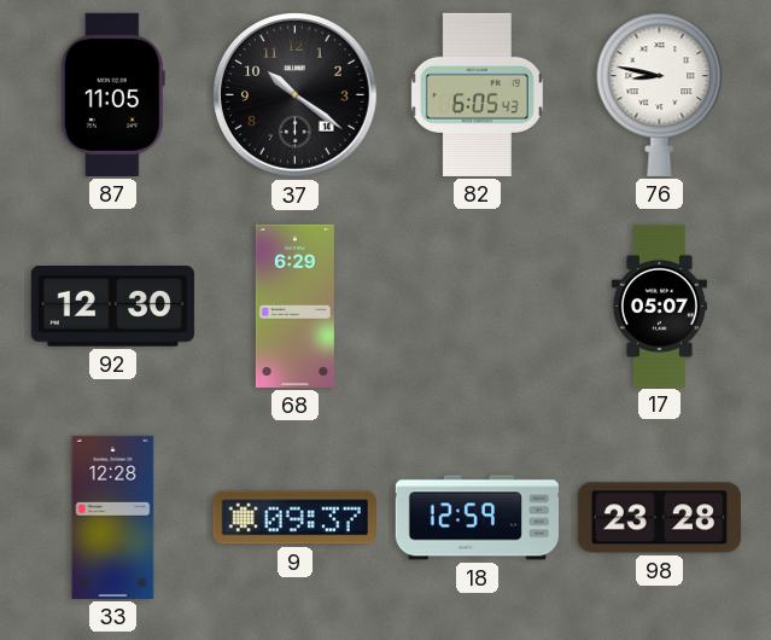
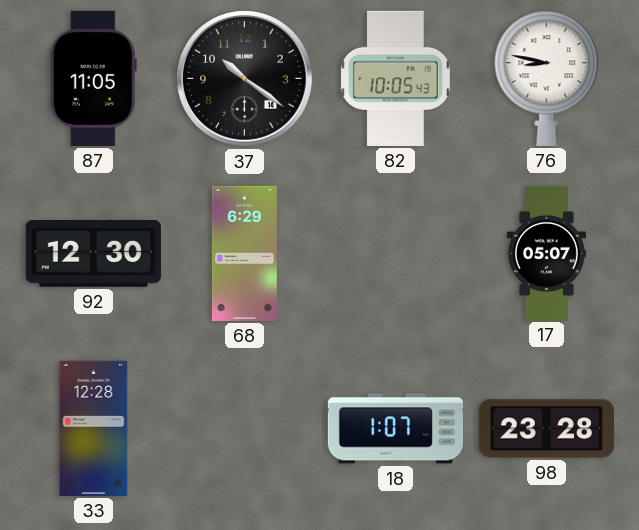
82: 6:05 -> 10:05
9: 09:37 -> none
18: 12:59 -> 1:07
